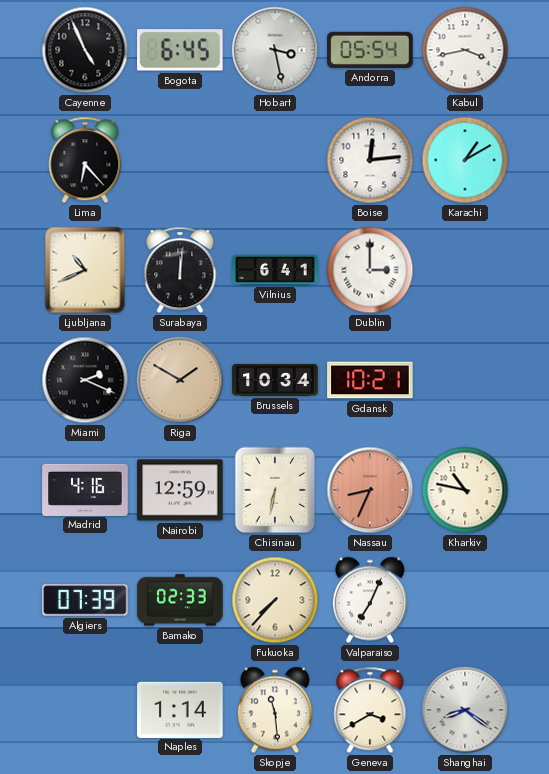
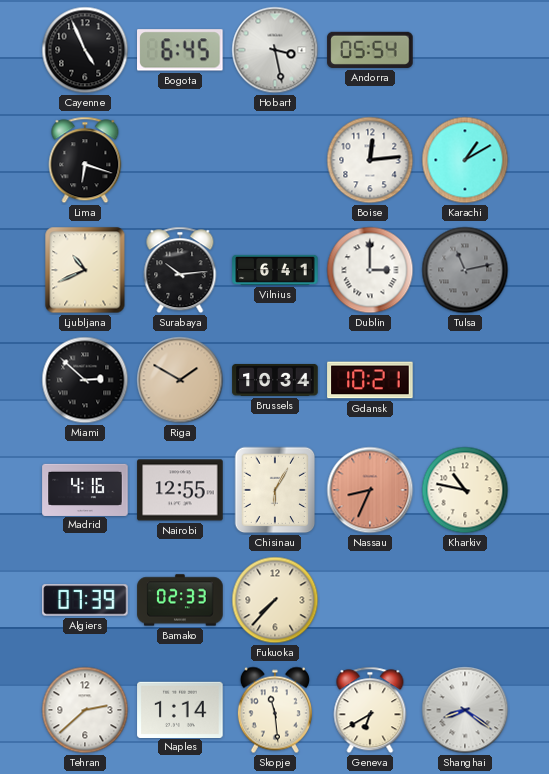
Kabul: 3:43 -> none
Lima: 6:23 -> 6:18
Surabaya: 12:01 -> 10:14
Tulsa: none -> 11:13
Miami: 2:19 -> 2:52
Nairobi: 12:59 -> 12:55
Chisinau: 6:32 -> 6:05
Valparaiso: 7:04 -> none
Tehran: none -> 2:38
Geneva: 3:40 -> 6:40
